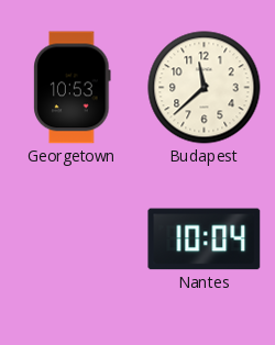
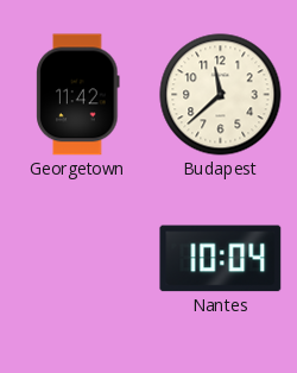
Georgetown: 10:53 -> 11:42
